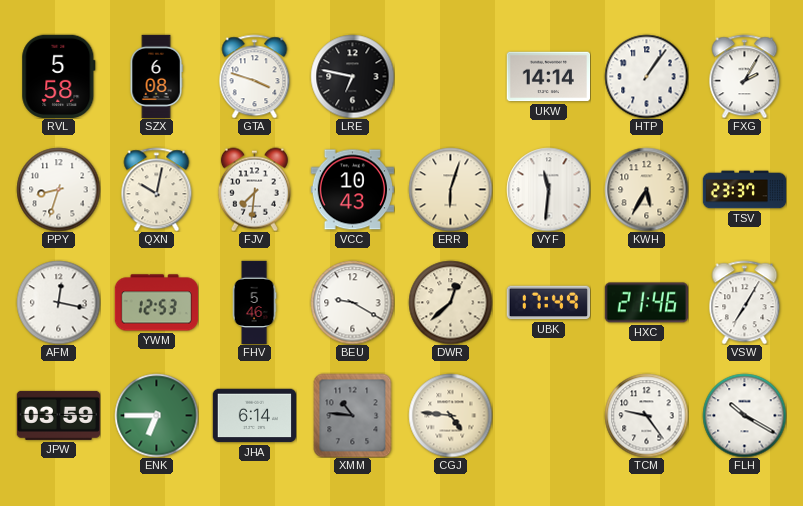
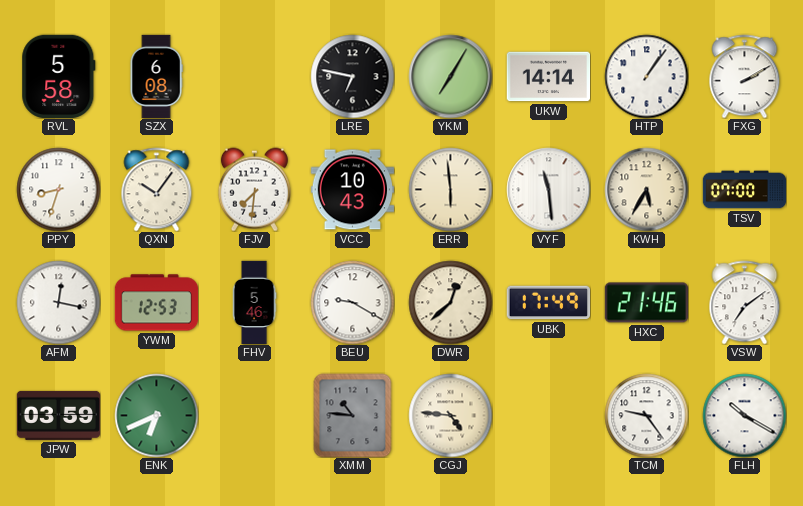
GTA: 3:48 -> none
YKM: none -> 7:05
FXG: 2:05 -> 2:10
QXN: 10:02 -> 10:06
ERR: 6:03 -> 5:59
VYF: 11:31 -> 11:29
TSV: 23:37 -> 07:00
VSW: 7:05 -> 7:09
ENK: 6:45 -> 6:41
JHA: 6:14 -> none
